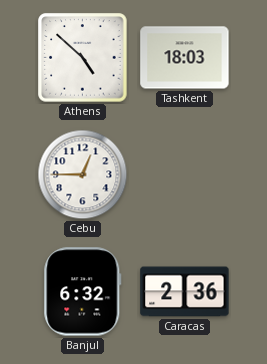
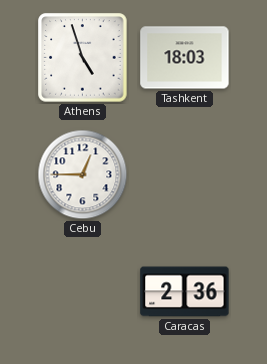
Athens: 4:52 -> 4:57
Banjul: 6:32 -> none
